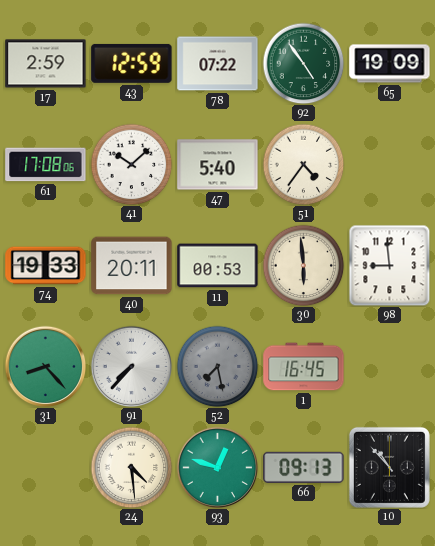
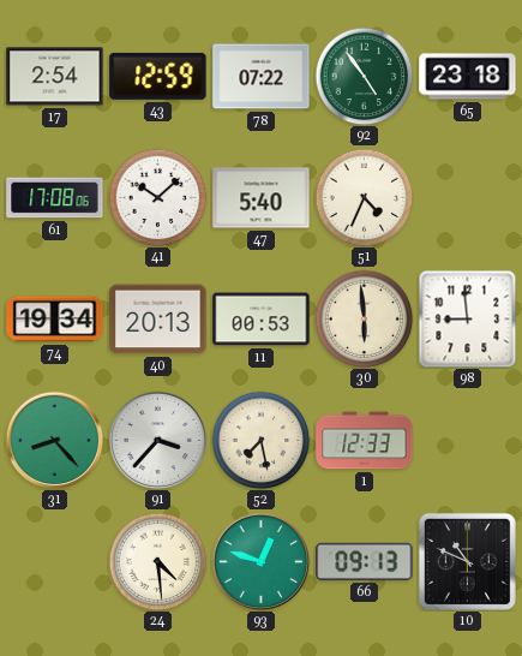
17: 2:59 -> 2:54
65: 19:09 -> 23:18
51: 4:36 -> 4:34
74: 19:33 -> 19:34
40: 20:11 -> 20:13
91: 7:37 -> 3:37
52 dial: grey -> cream
1: 16:45 -> 12:33
10: 10:53 -> 10:49
